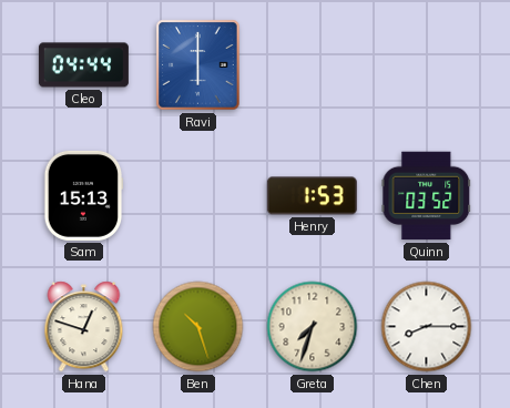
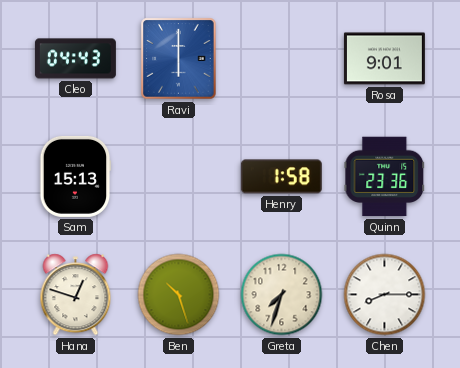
Cleo: 04:44 -> 04:43
Rosa: none -> 9:01
Henry: 1:53 -> 1:58
Quinn: 03:52 -> 23:36
